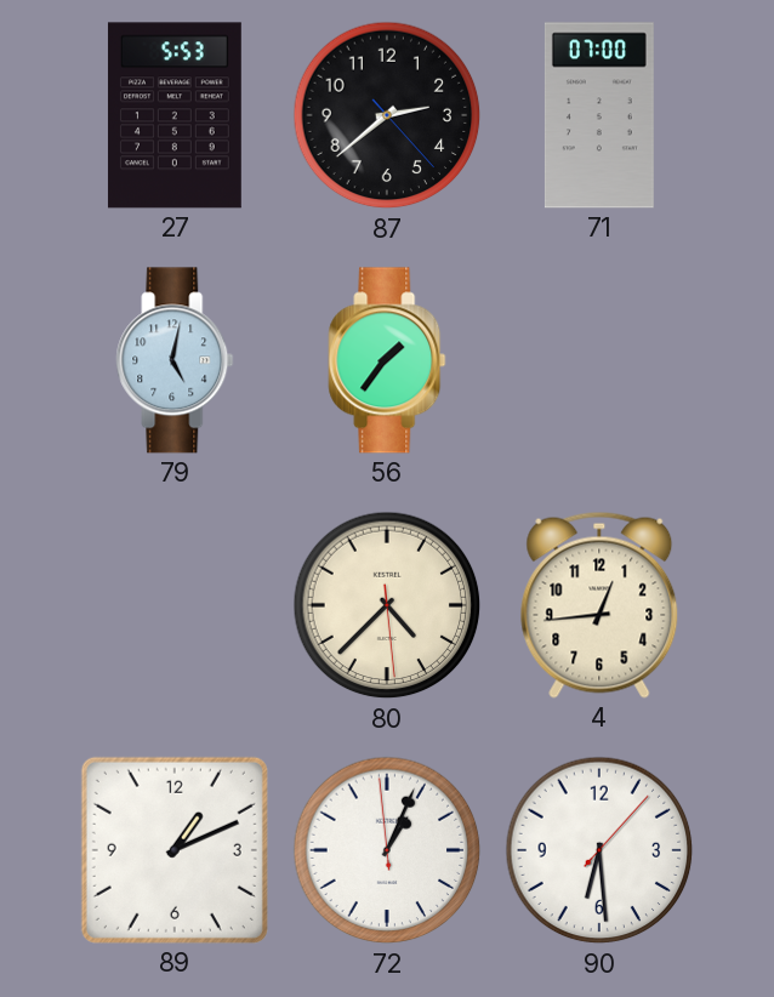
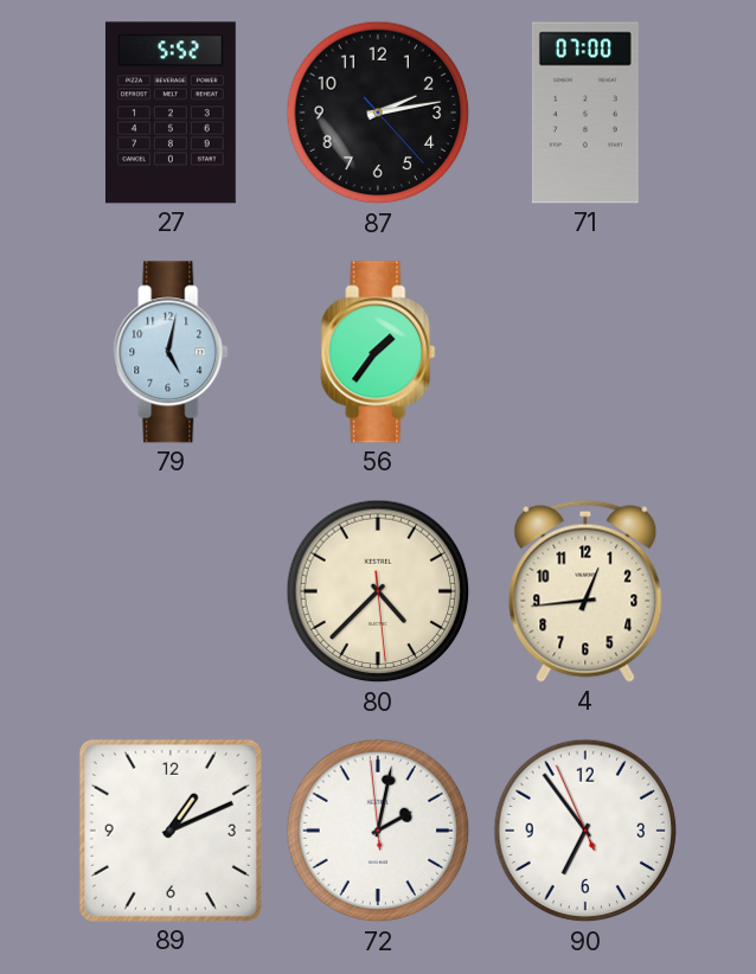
27: 5:53 -> 5:52
87: 2:38 -> 2:13
72: 1:03 -> 2:01
90: 6:29 -> 6:53
